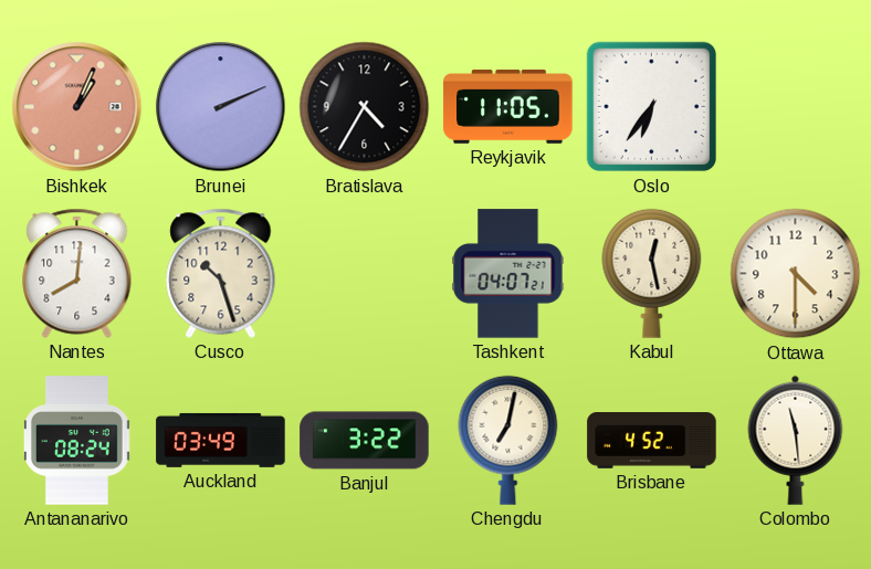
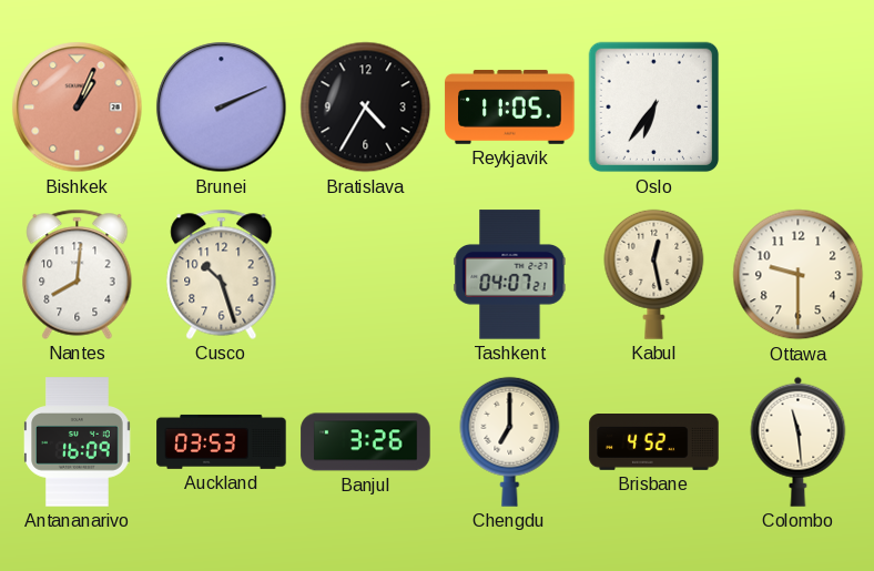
Ottawa: 4:30 -> 9:30
Antananarivo: 08:24 -> 16:09
Auckland: 03:49 -> 03:53
Banjul: 3:22 -> 3:26
Chengdu: 7:02 -> 7:00
